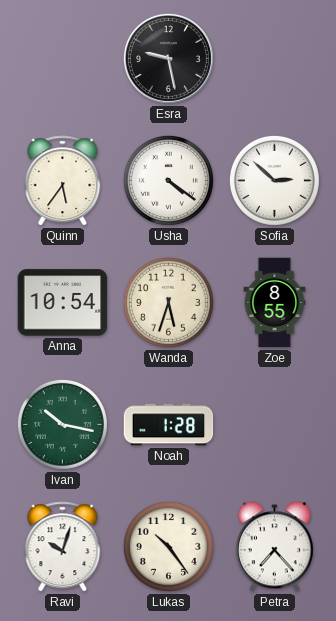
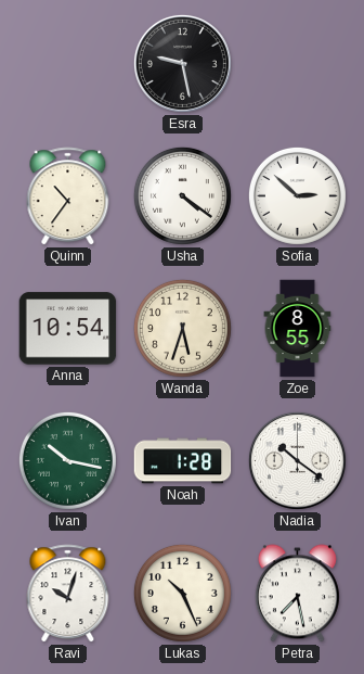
Quinn: 5:36 -> 10:36
Nadia: none -> 10:21
Lukas: 10:24 -> 10:26
Petra: 7:23 -> 7:28
